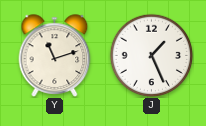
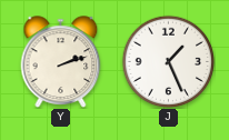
Y: 11:12 -> 2:12
